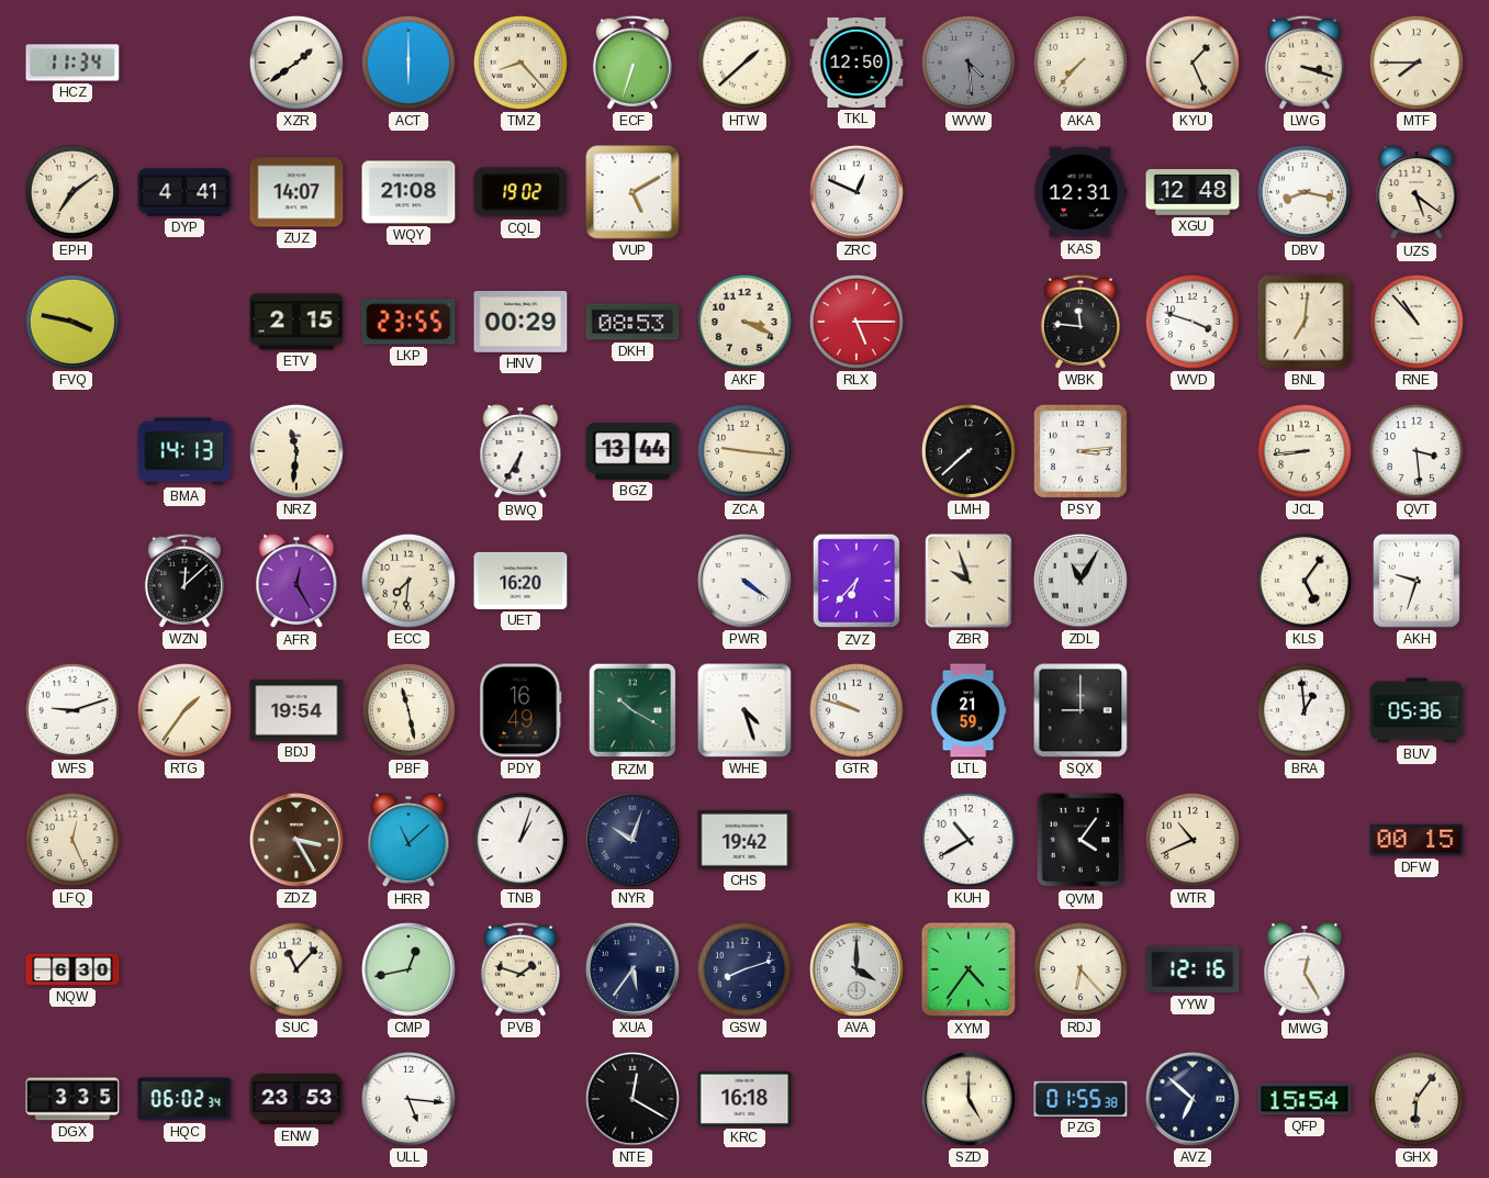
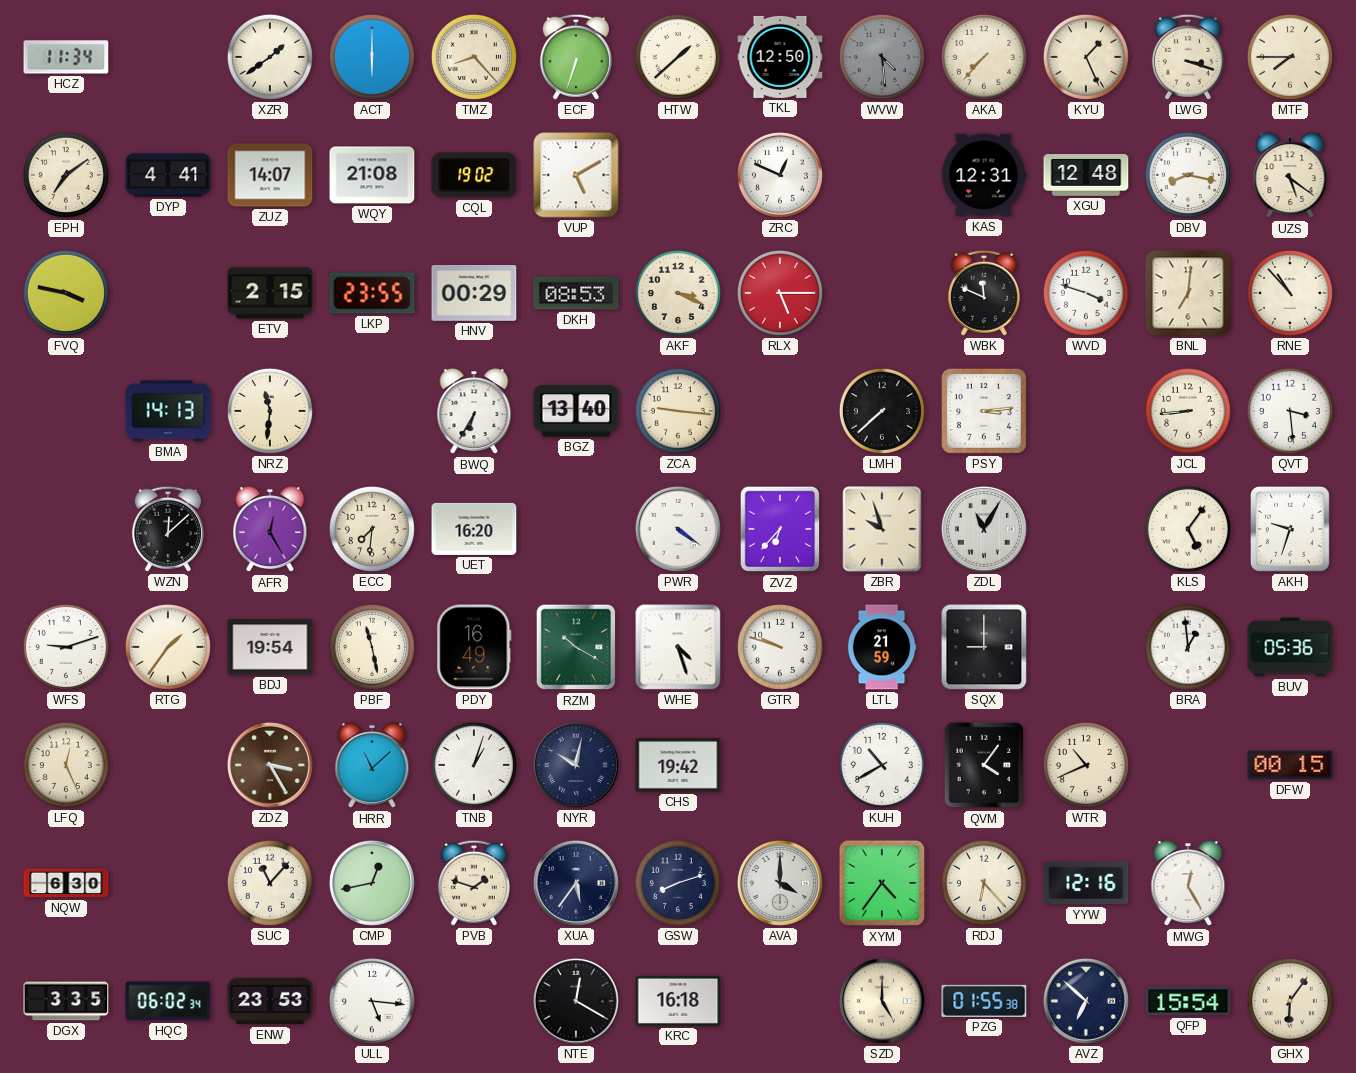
WBK: 11:46 -> 11:49
BGZ: 13:44 -> 13:40
NYR: 10:03 -> 10:02
